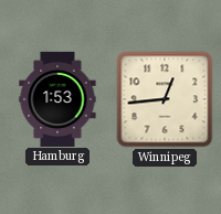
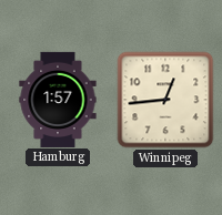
Hamburg: 1:53 -> 1:57
